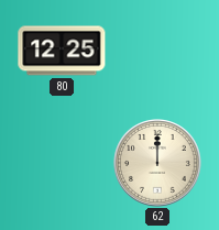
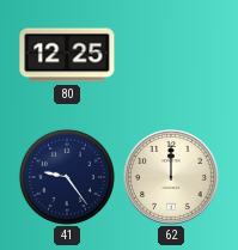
41: none -> 9:24
